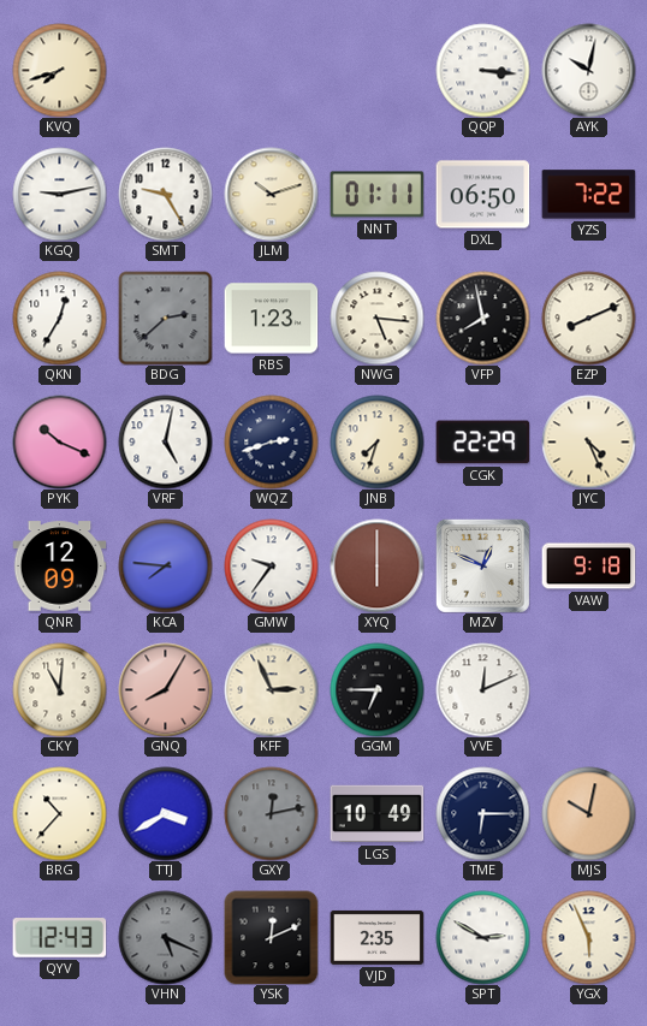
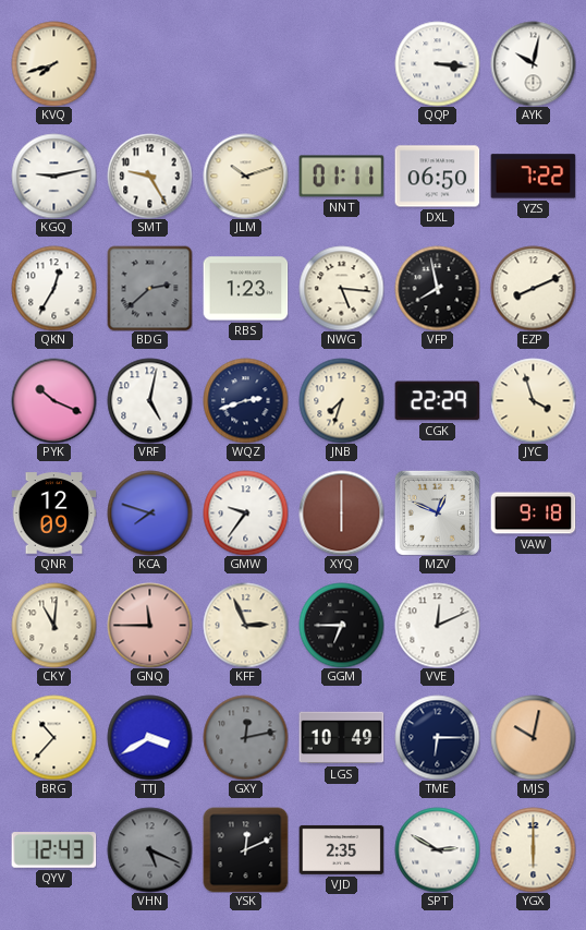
JYC: 4:26 -> 3:57
KCA: 7:46 -> 7:48
GNQ: 8:05 -> 11:45
YGX: 5:56 -> 6:00
